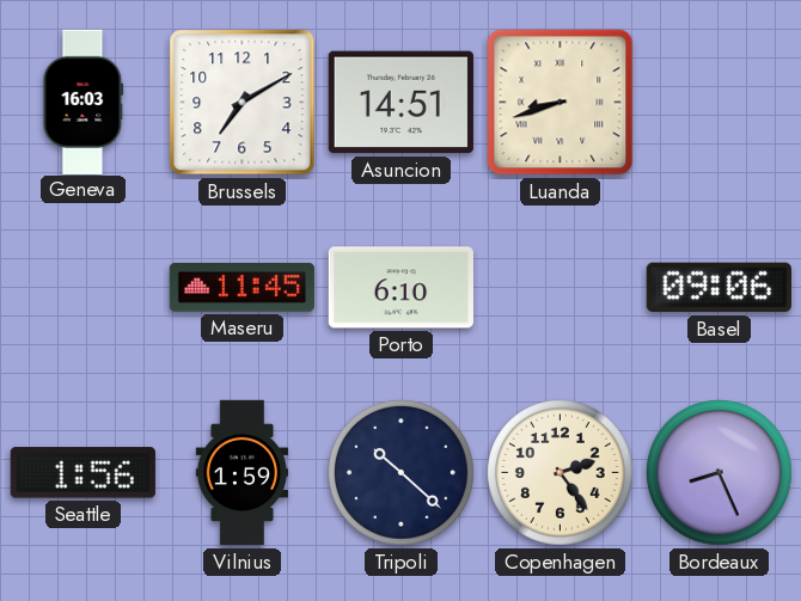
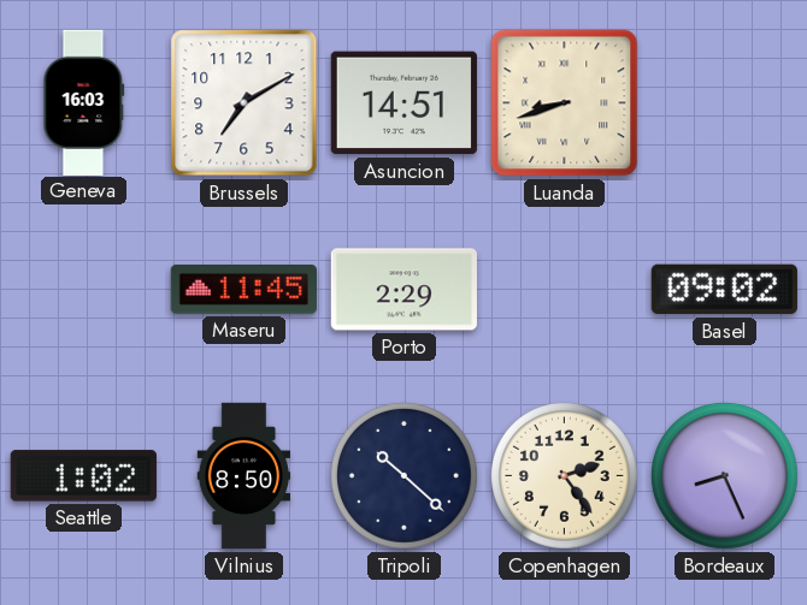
Porto: 6:10 -> 2:29
Basel: 09:06 -> 09:02
Seattle: 1:56 -> 1:02
Vilnius: 1:59 -> 8:50
